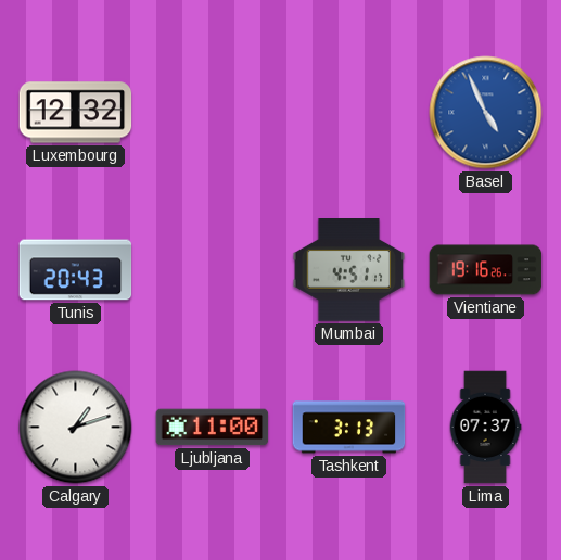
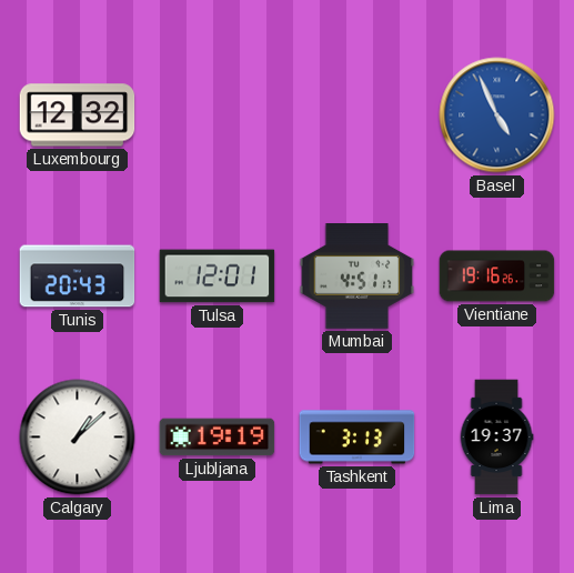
Tulsa: none -> 12:01
Calgary: 1:12 -> 1:08
Ljubljana: 11:00 -> 19:19
Lima: 07:37 -> 19:37
